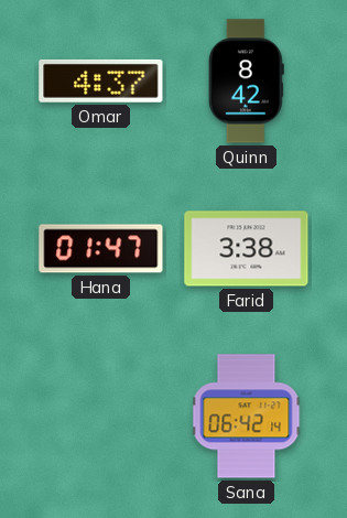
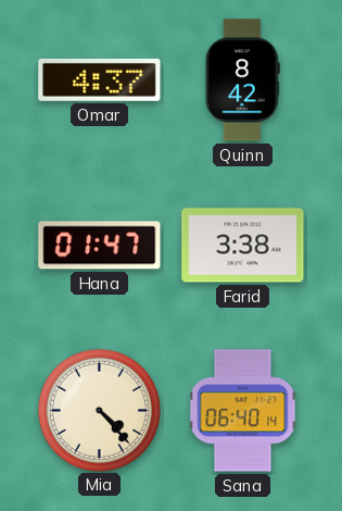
Mia: none -> 4:23
Sana: 06:42 -> 06:40
